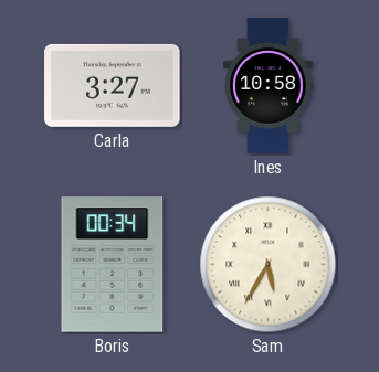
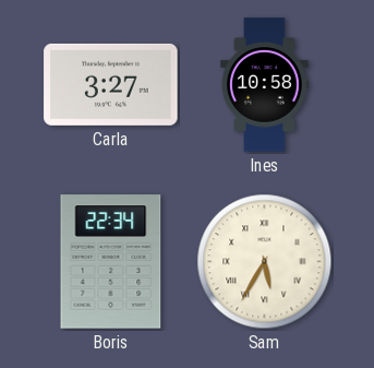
Boris: 00:34 -> 22:34
